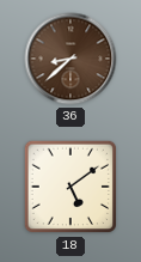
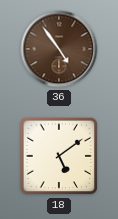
36: 8:38 -> 4:54
